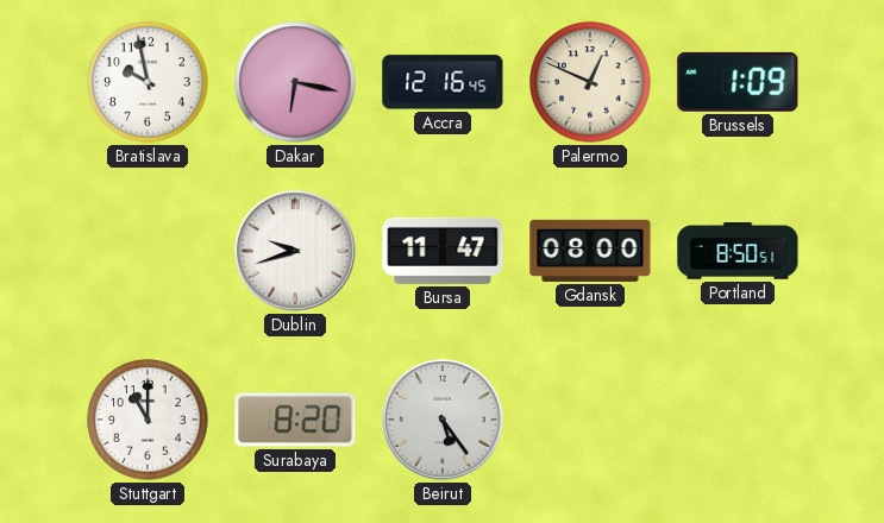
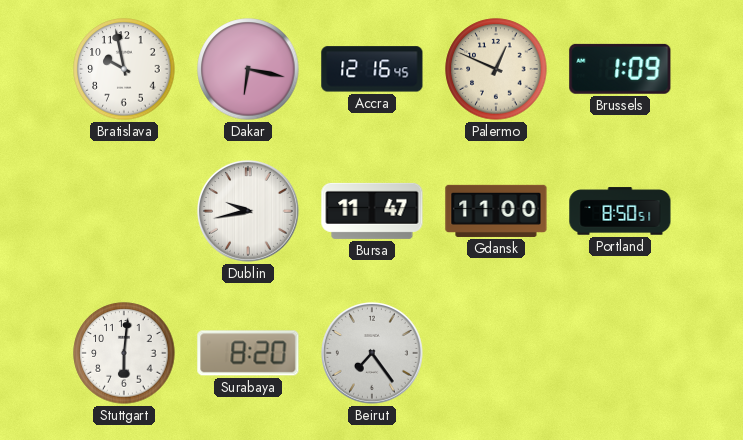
Dublin: 9:42 -> 9:43
Gdansk: 08:00 -> 11:00
Stuttgart: 11:00 -> 6:01
Beirut: 5:24 -> 7:24
